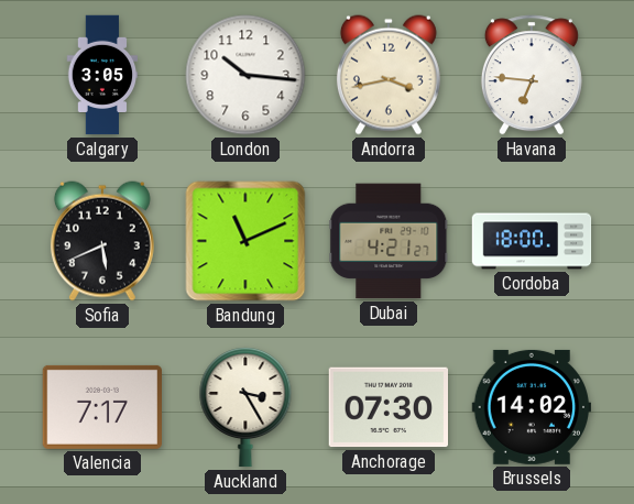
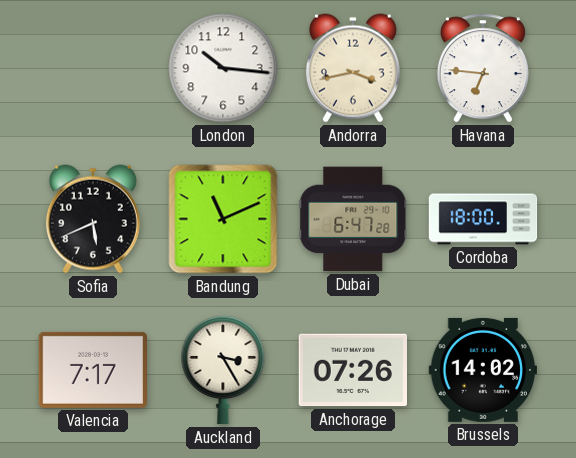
Calgary: 3:05 -> none
Dubai: 4:21 -> 6:47
Anchorage: 07:30 -> 07:26
